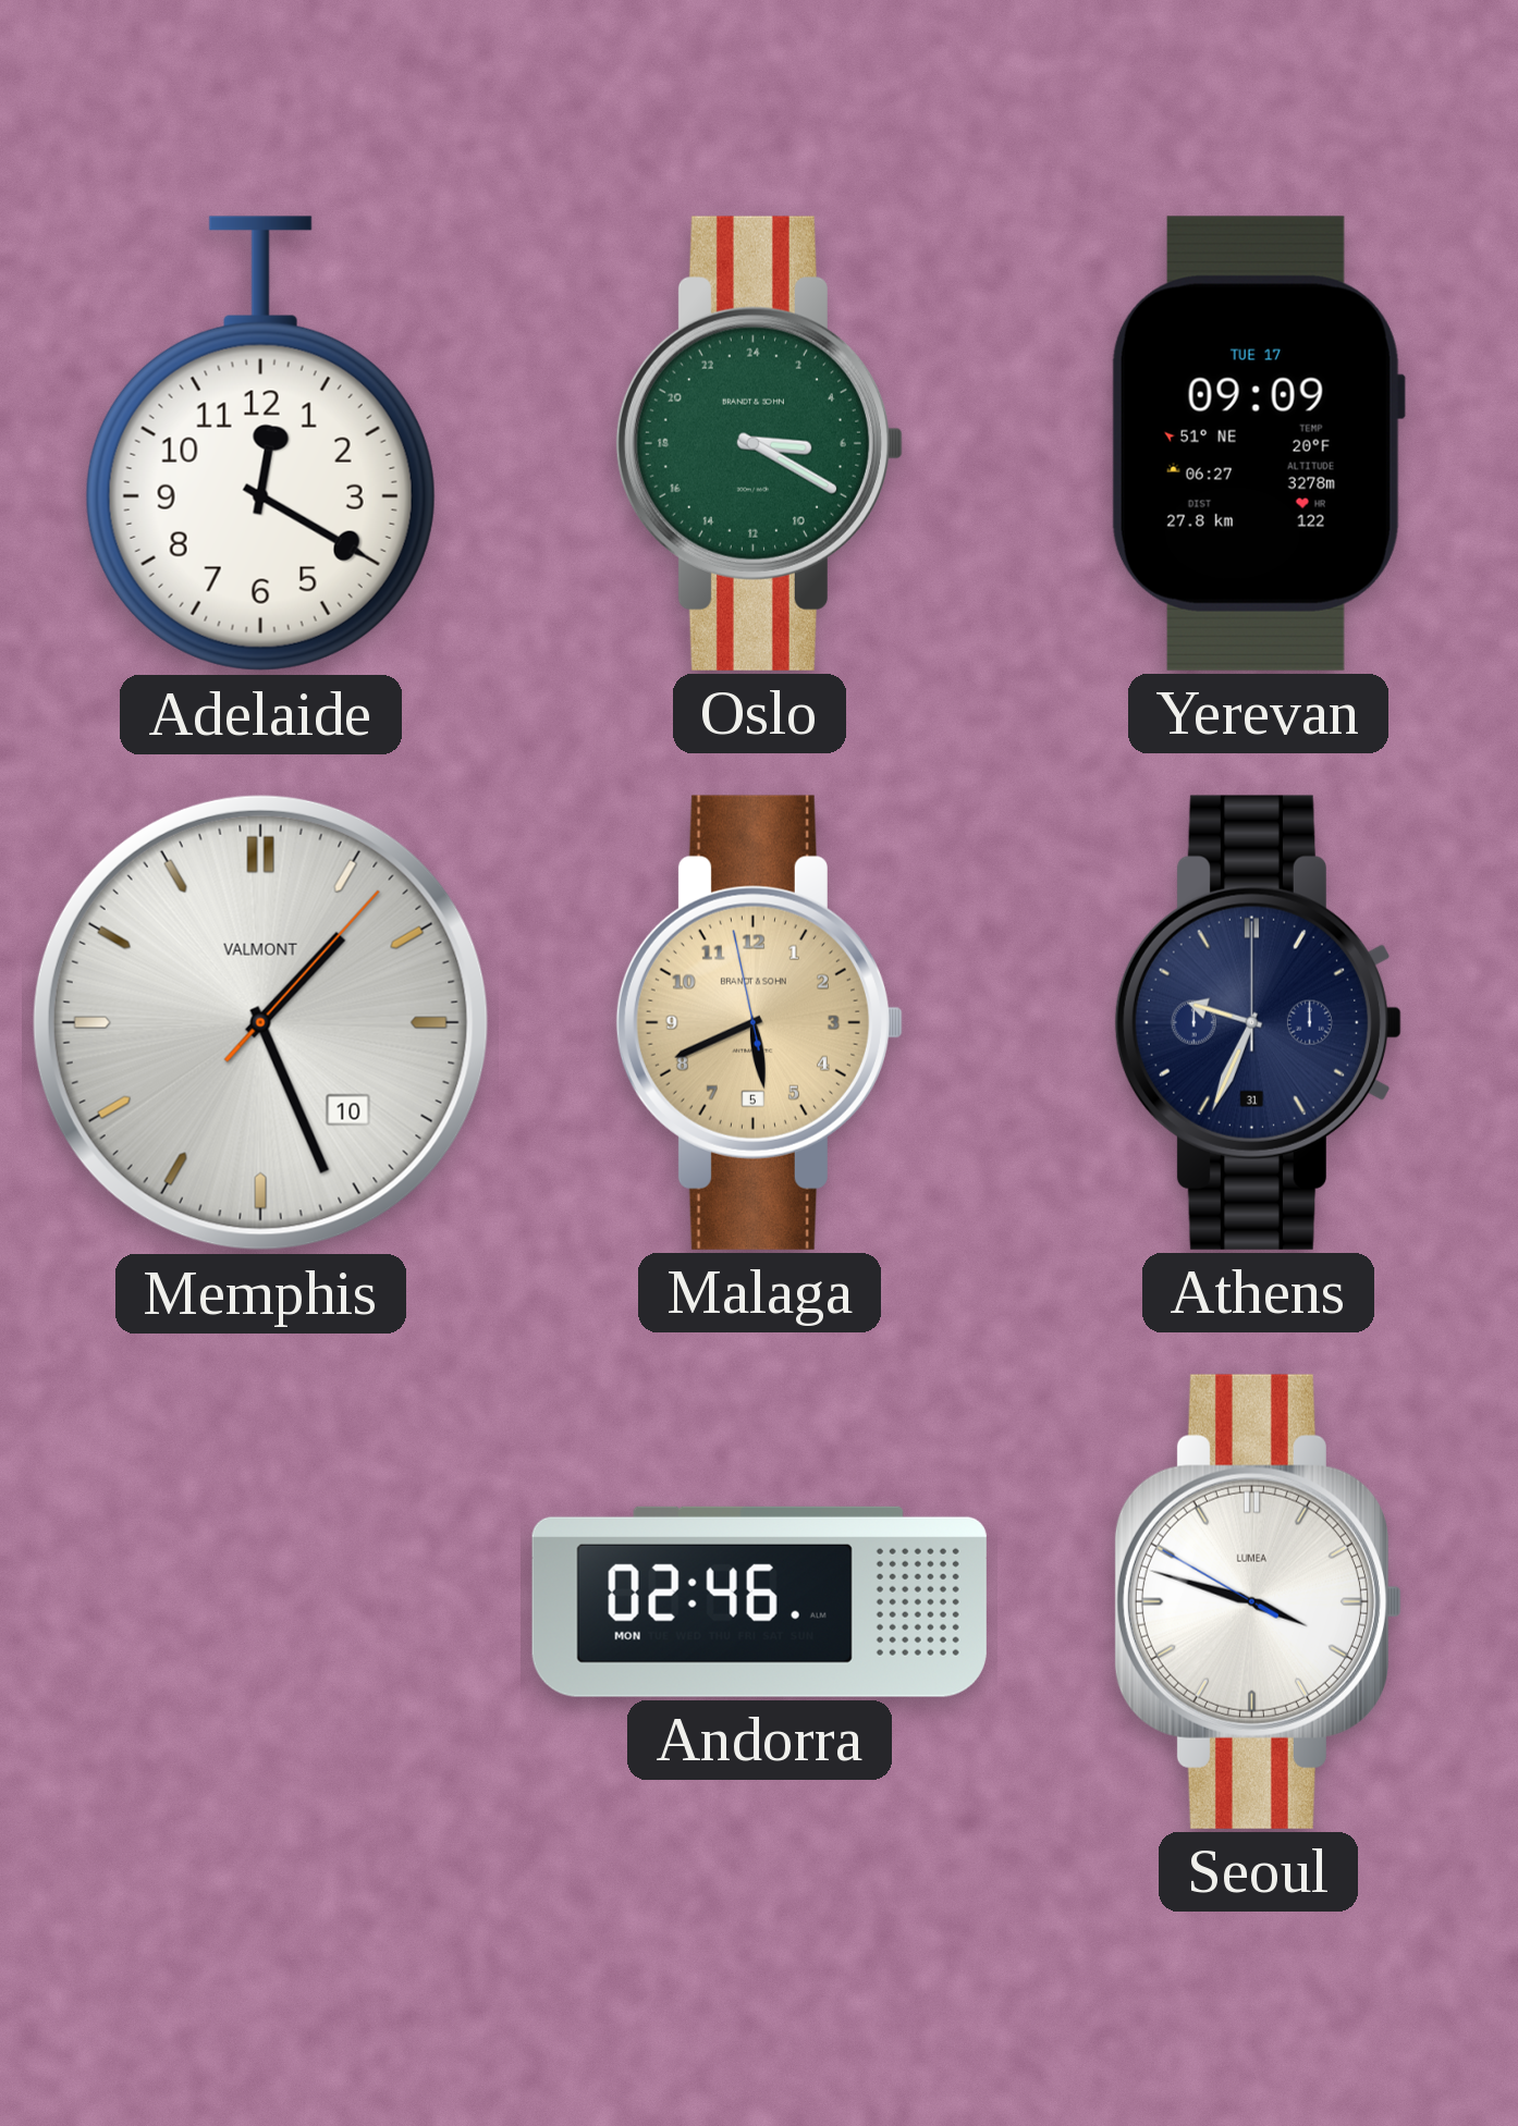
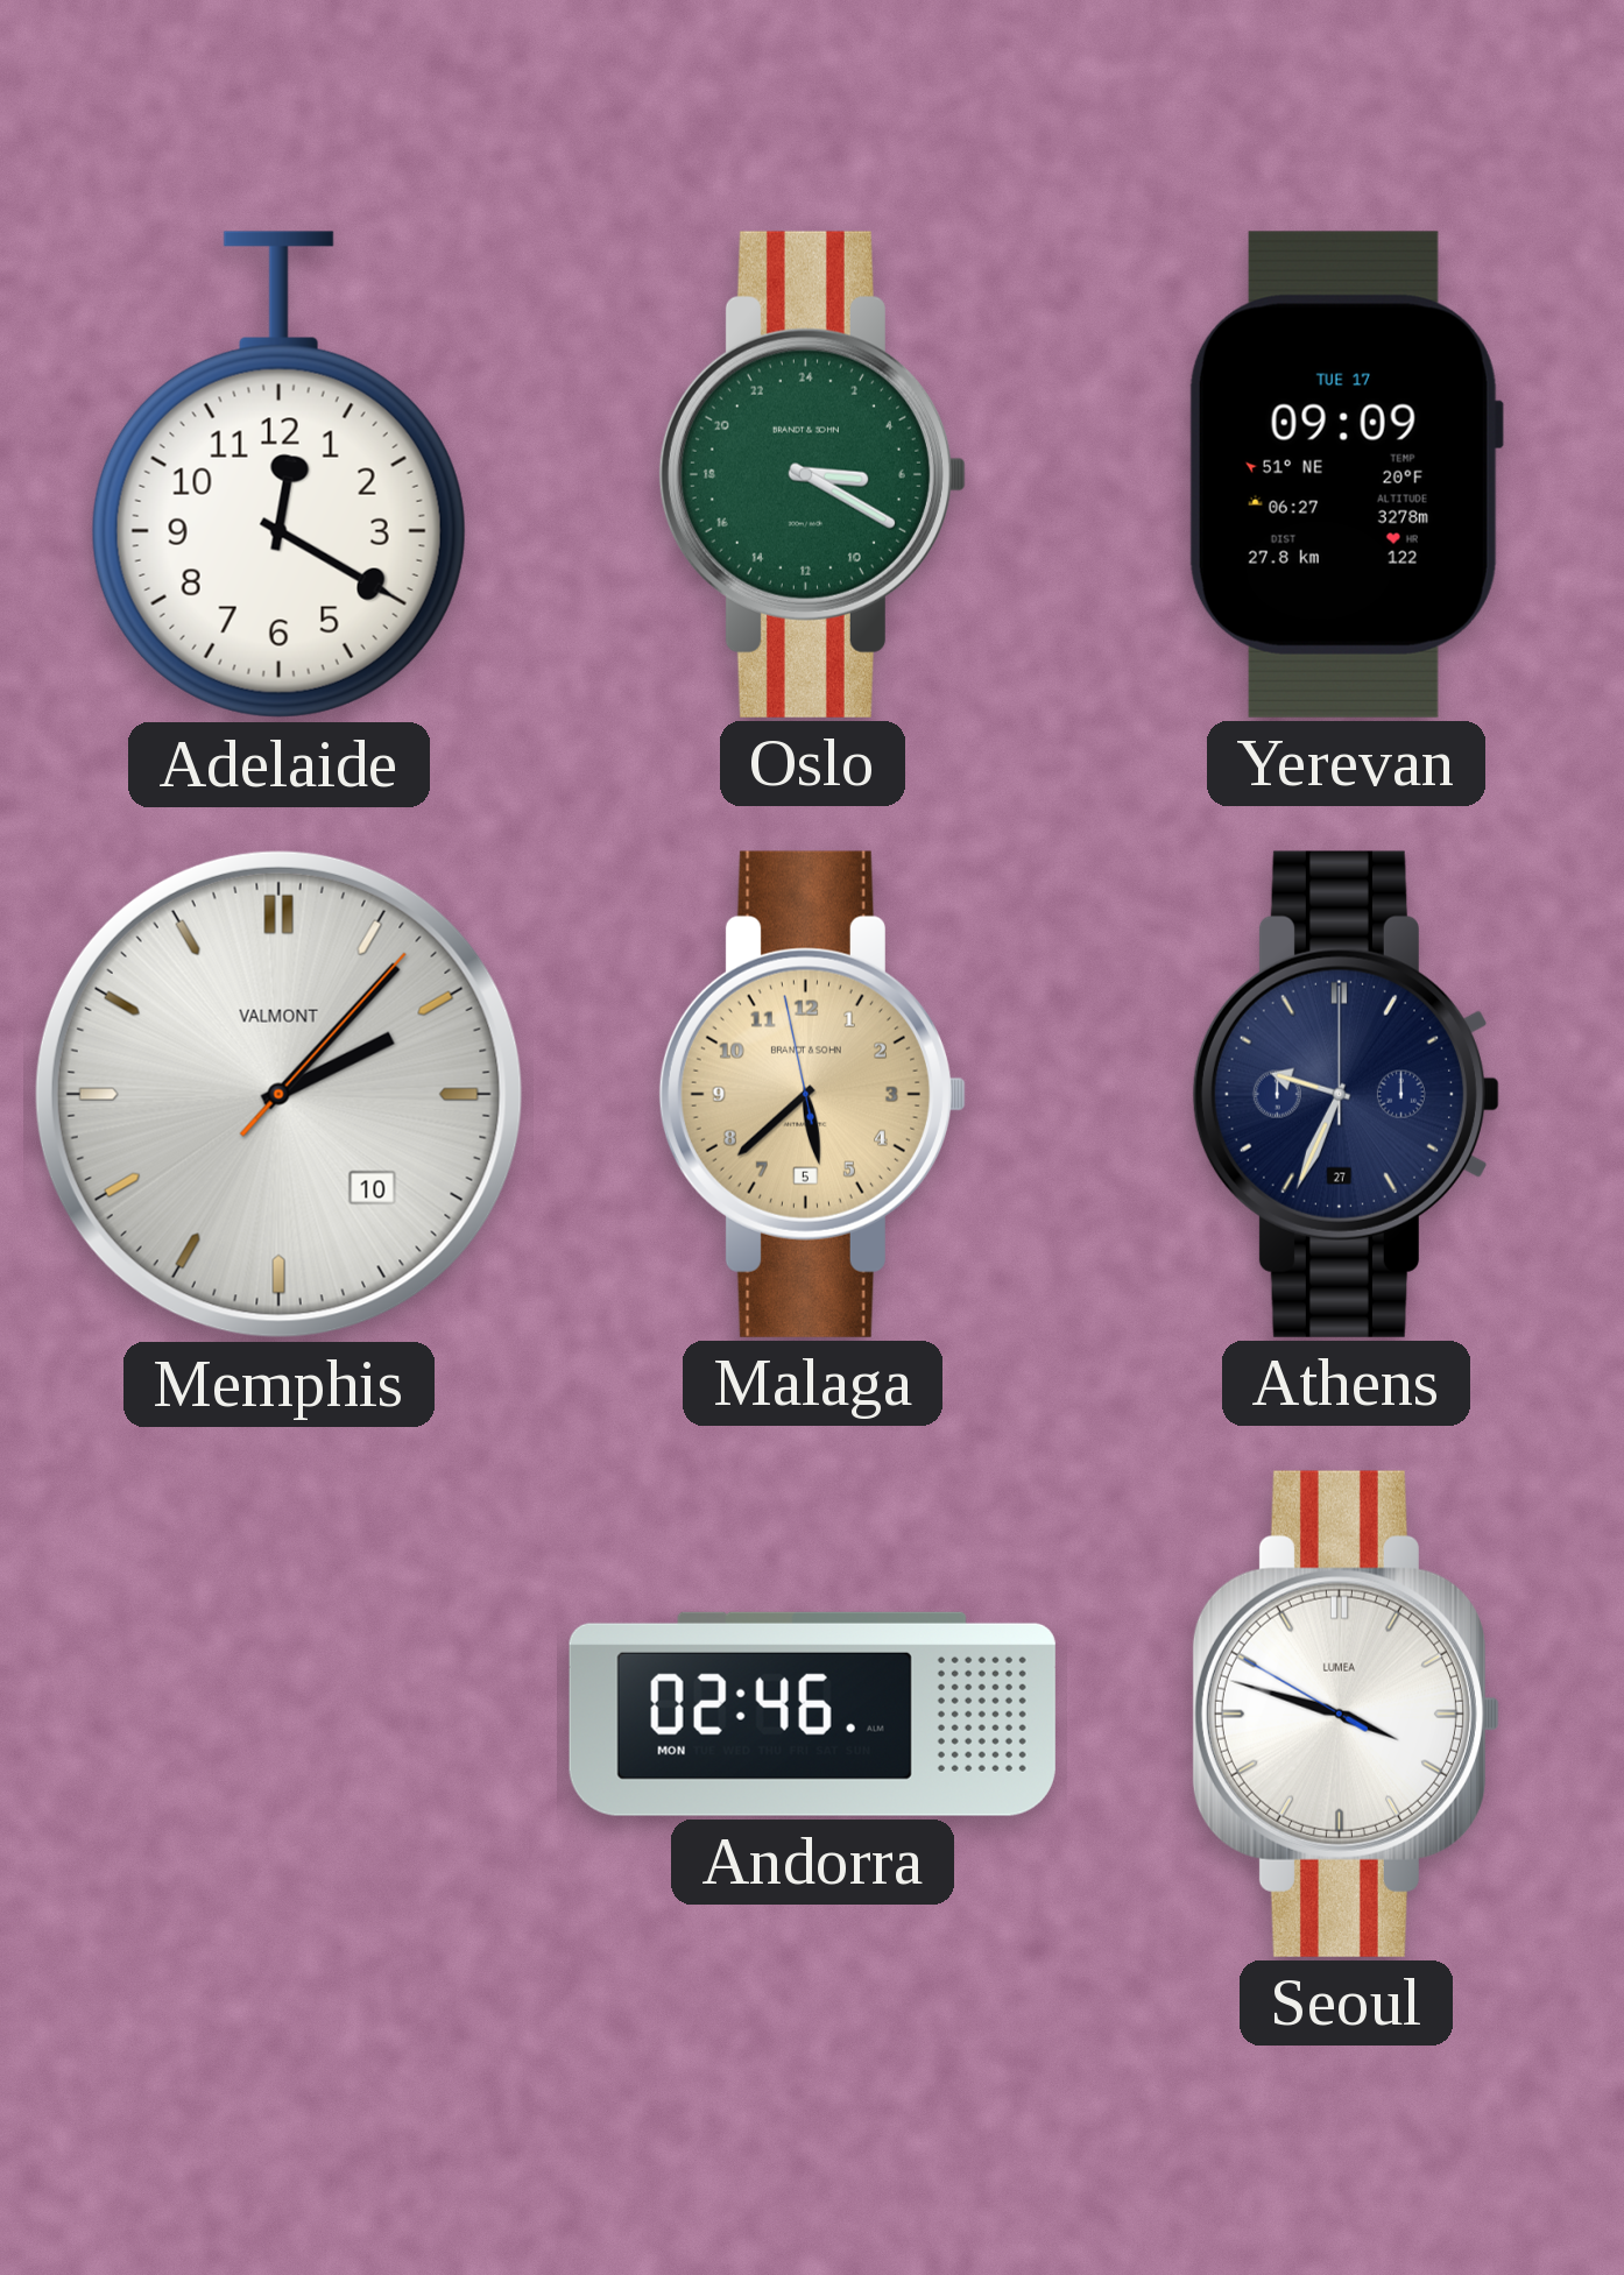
Memphis: 1:26 -> 2:07
Malaga: 5:40 -> 5:37
Athens date: 31 -> 27
